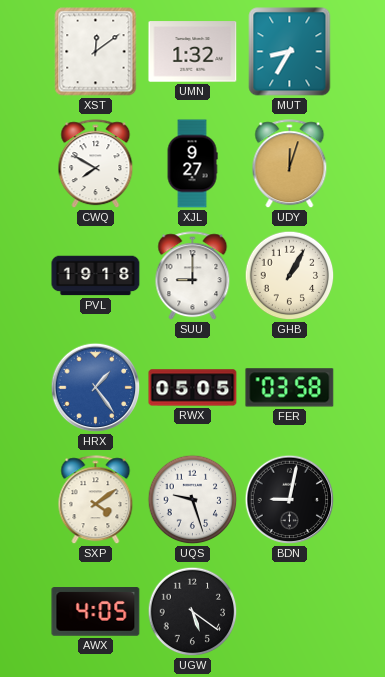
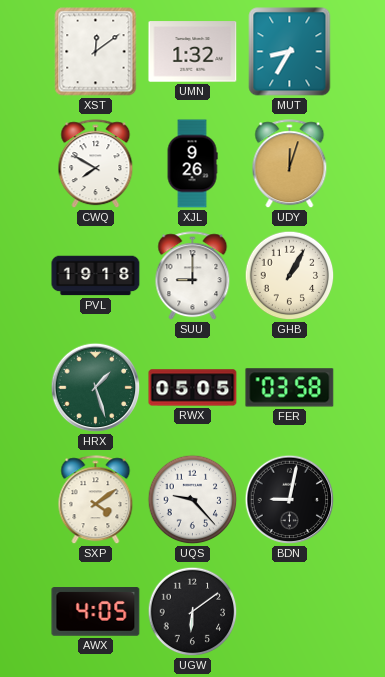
XJL: 9:27 -> 9:26
HRX: 1:24 -> 1:27
HRX dial: blue -> green
UQS: 9:27 -> 9:23
UGW: 5:21 -> 6:09
